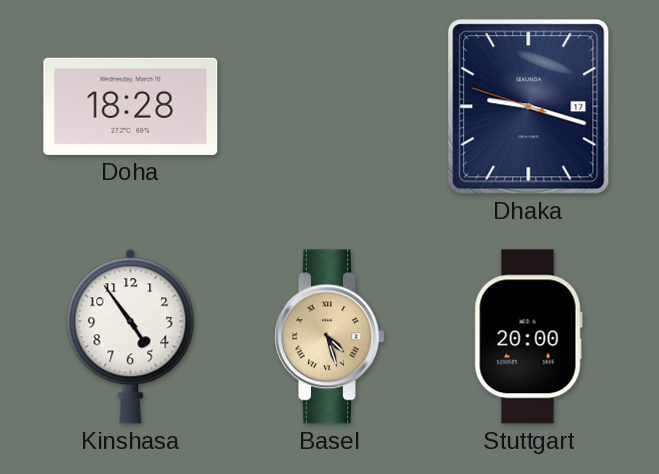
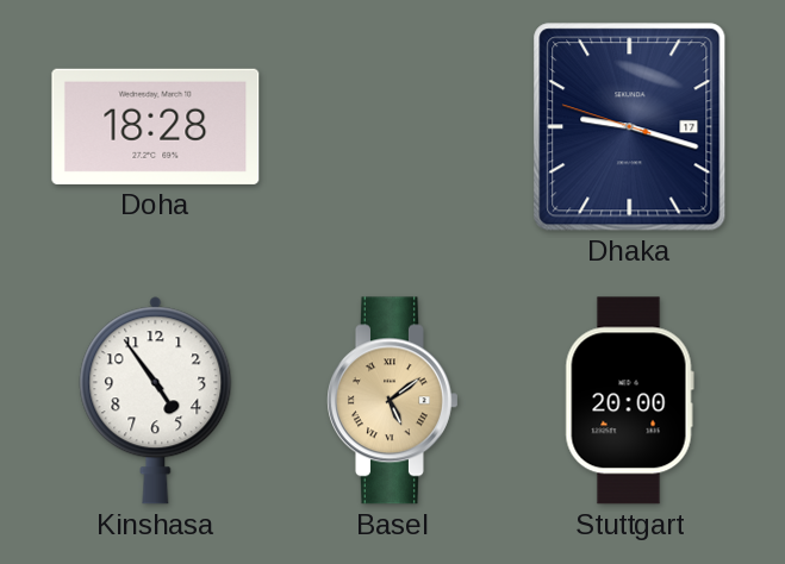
Basel: 4:27 -> 5:09
